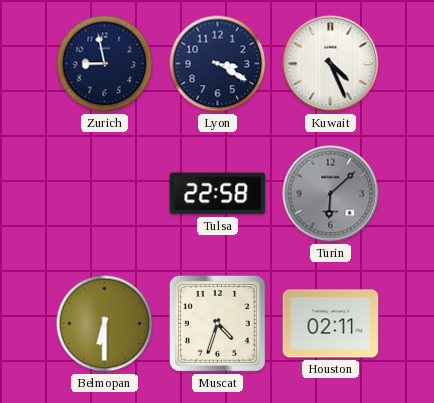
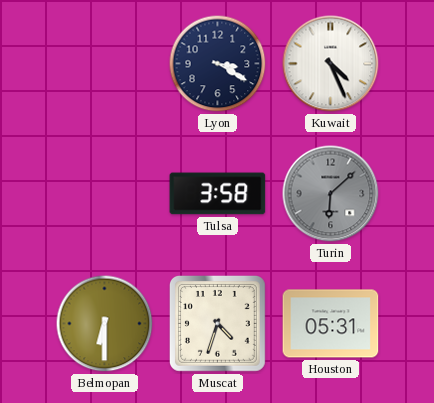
Zurich: 8:58 -> none
Tulsa: 22:58 -> 3:58
Houston: 02:11 -> 05:31
